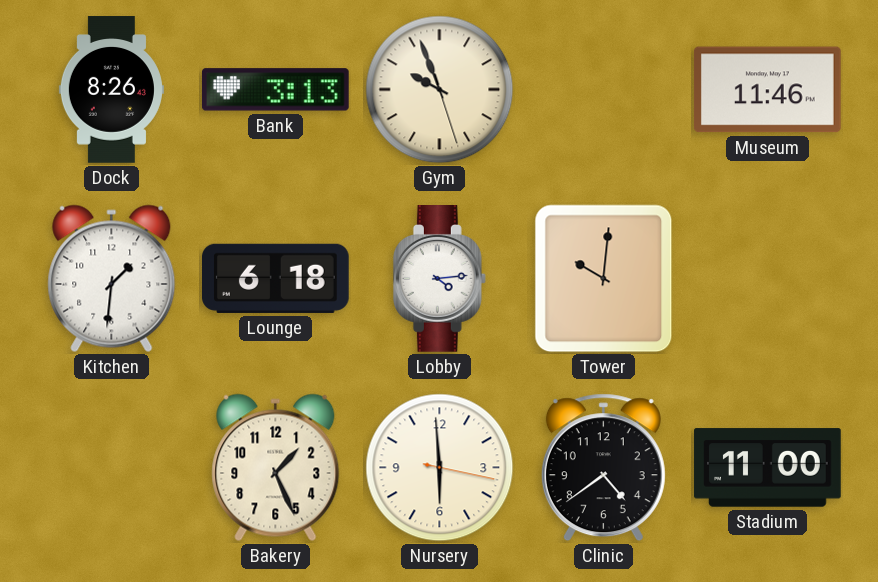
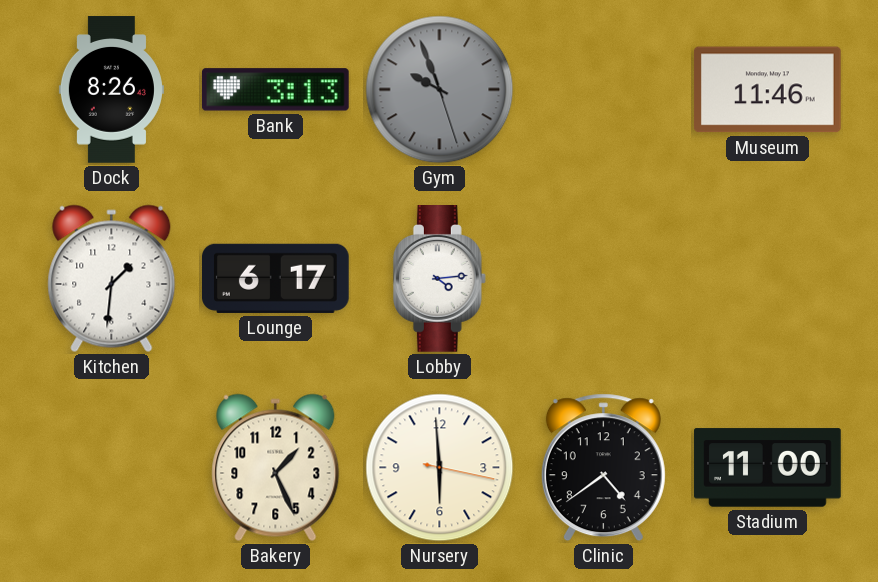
Gym dial: cream -> grey
Lounge: 6:18 -> 6:17
Tower: 10:01 -> none
